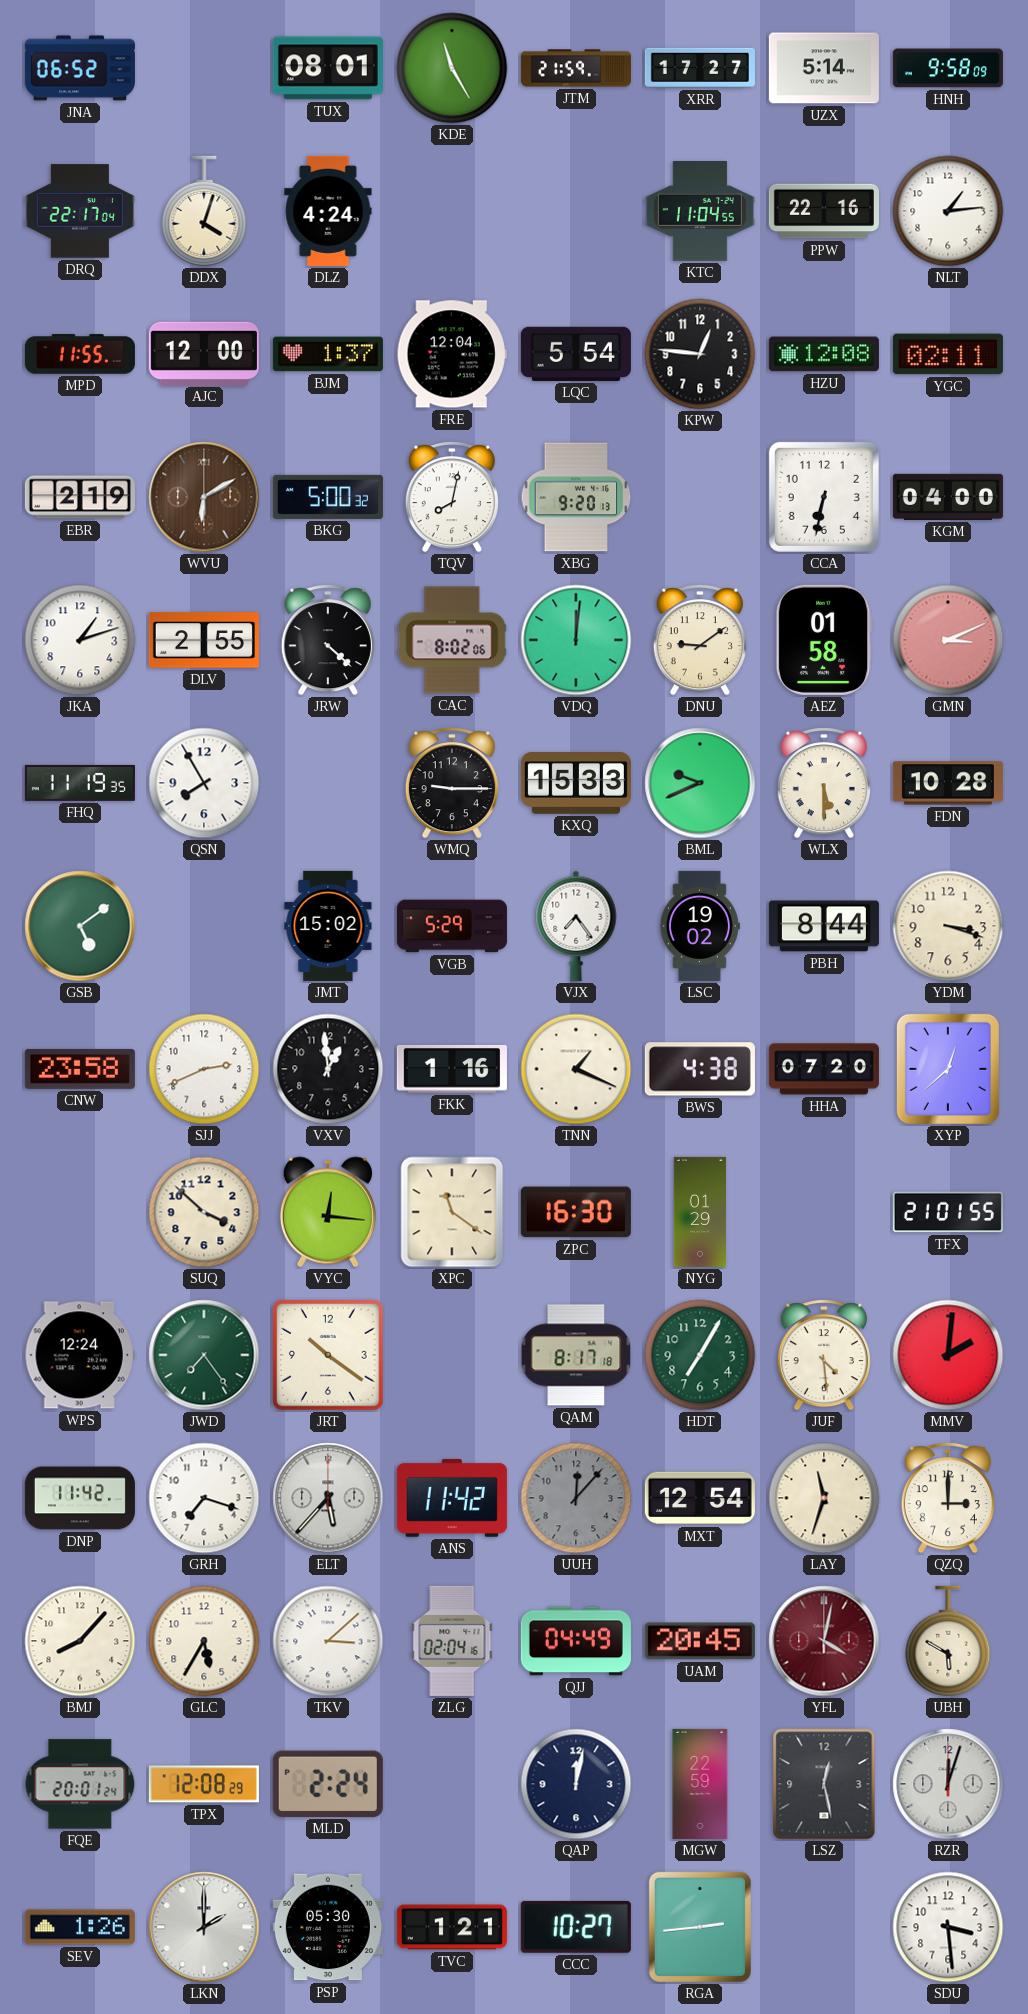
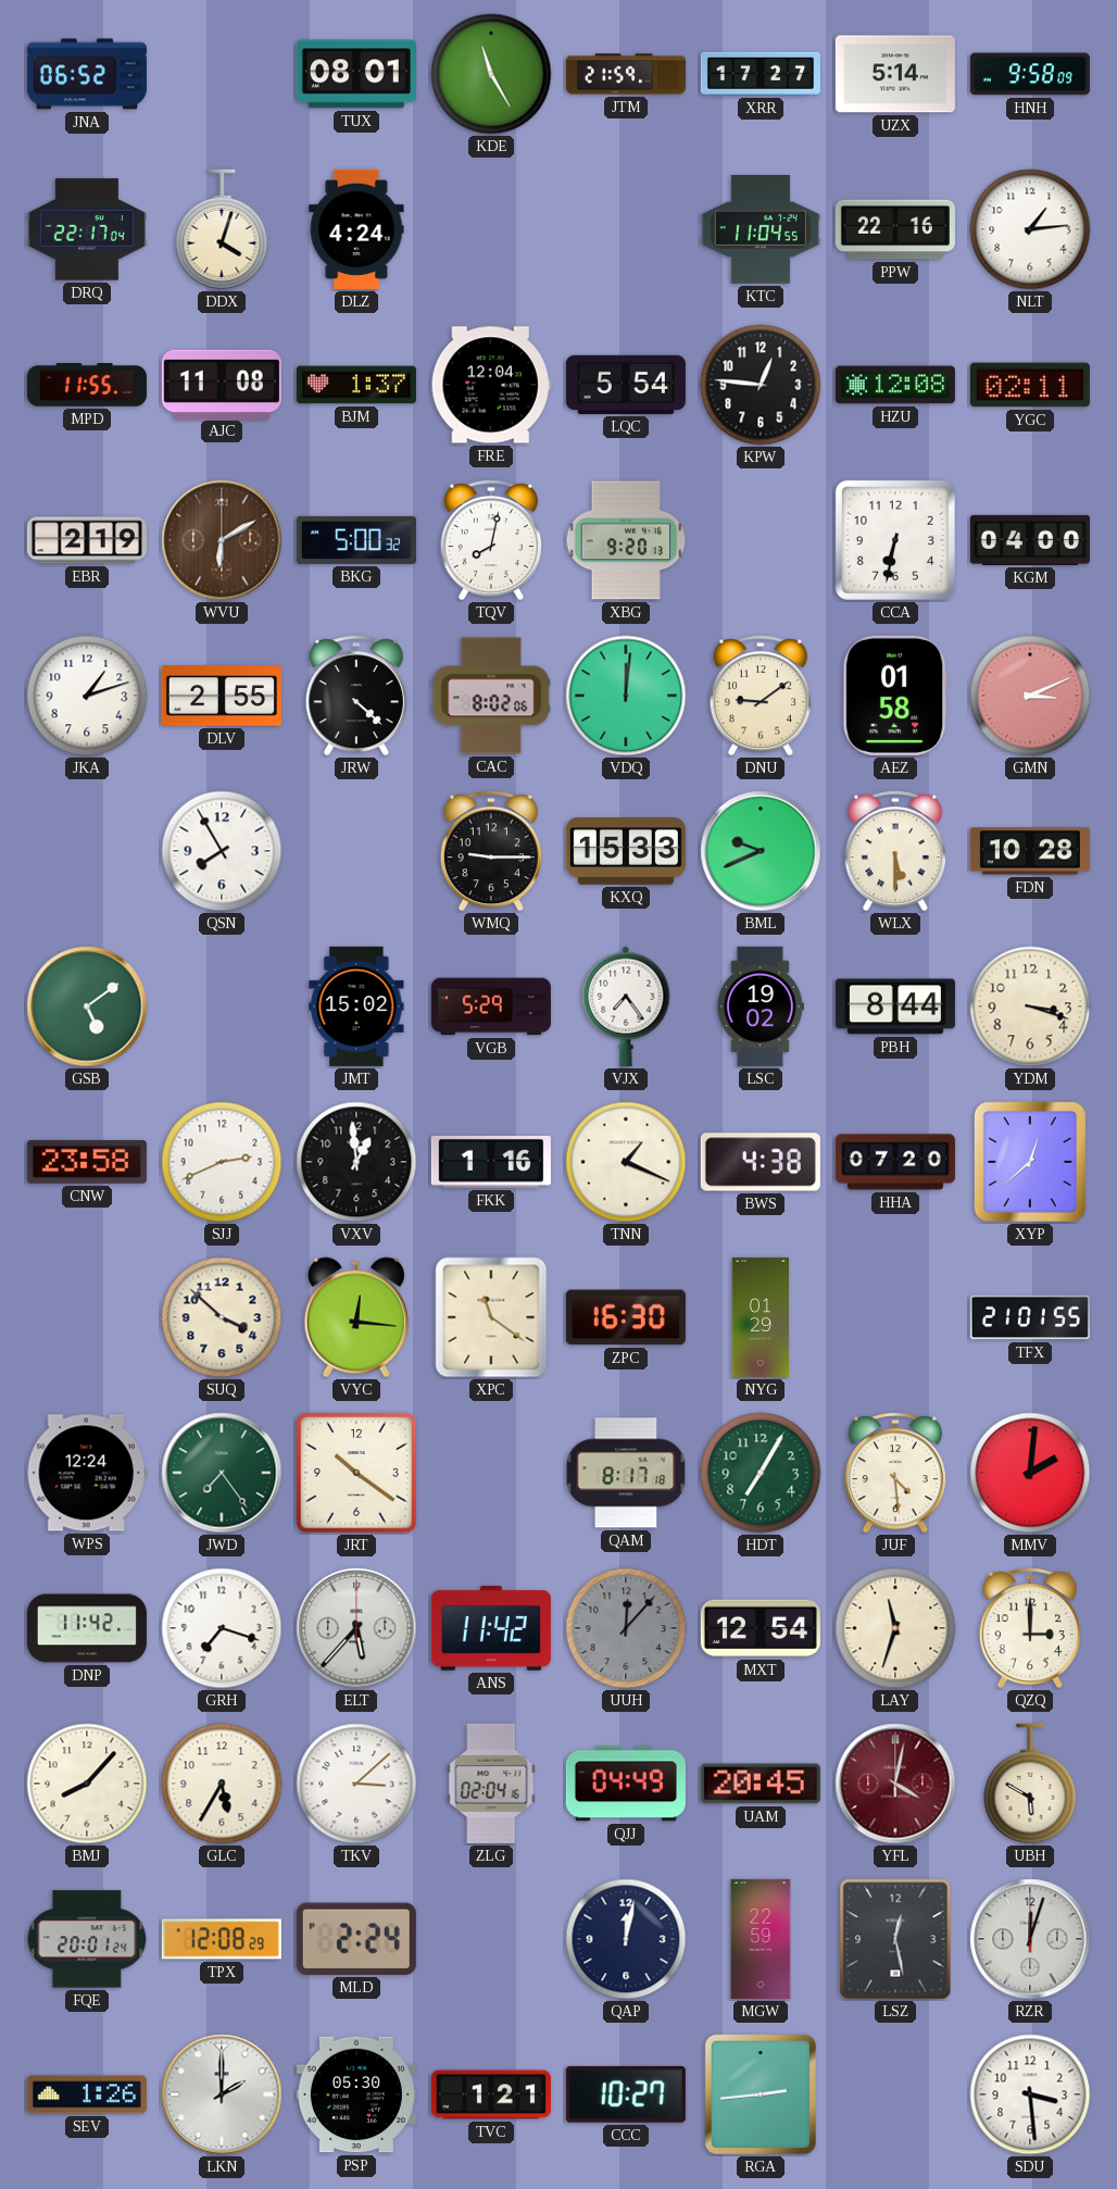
AJC: 12:00 -> 11:08
FHQ: 11:19 -> none
